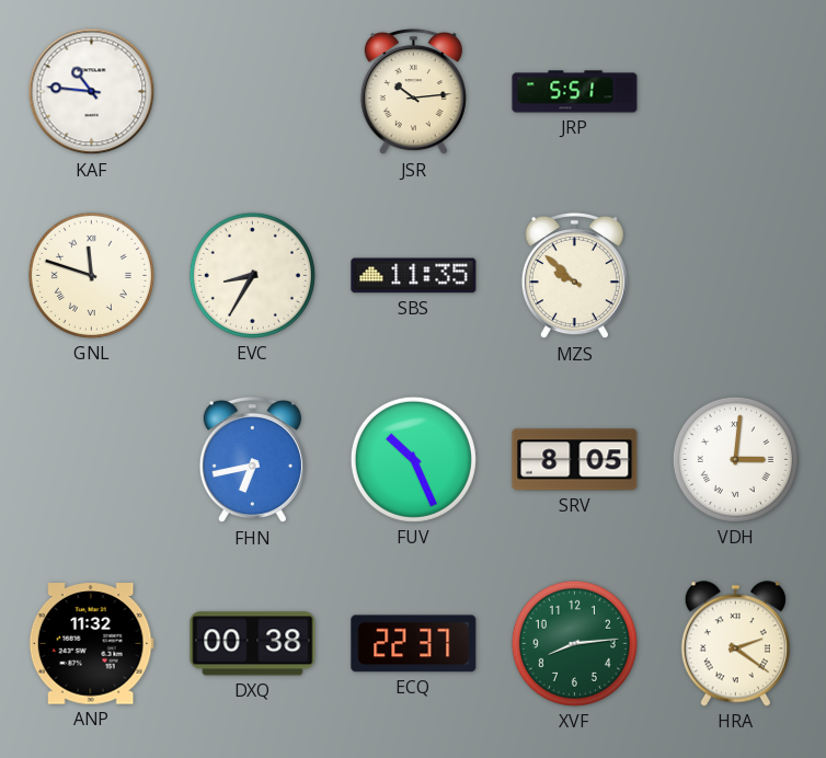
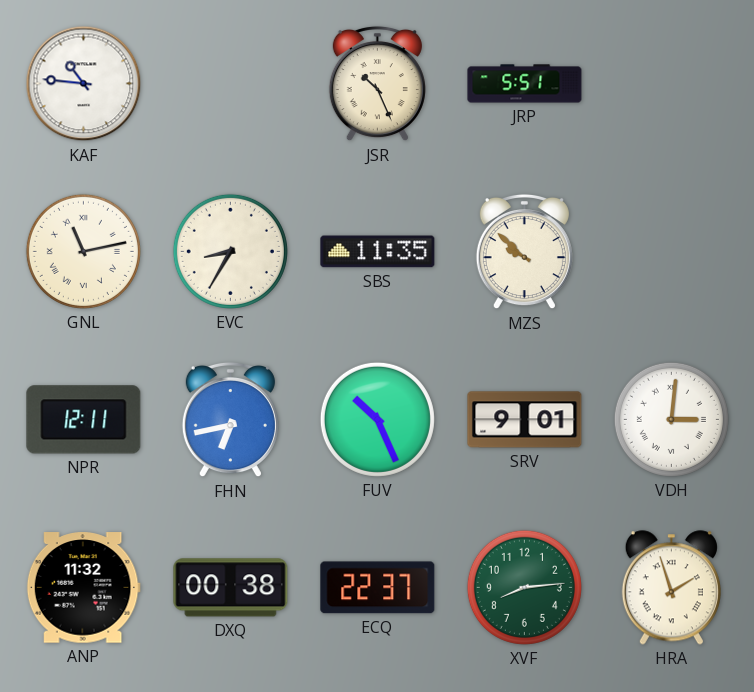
JSR: 10:14 -> 10:26
GNL: 11:48 -> 11:13
NPR: none -> 12:11
SRV: 8:05 -> 9:01
HRA: 2:21 -> 1:57
